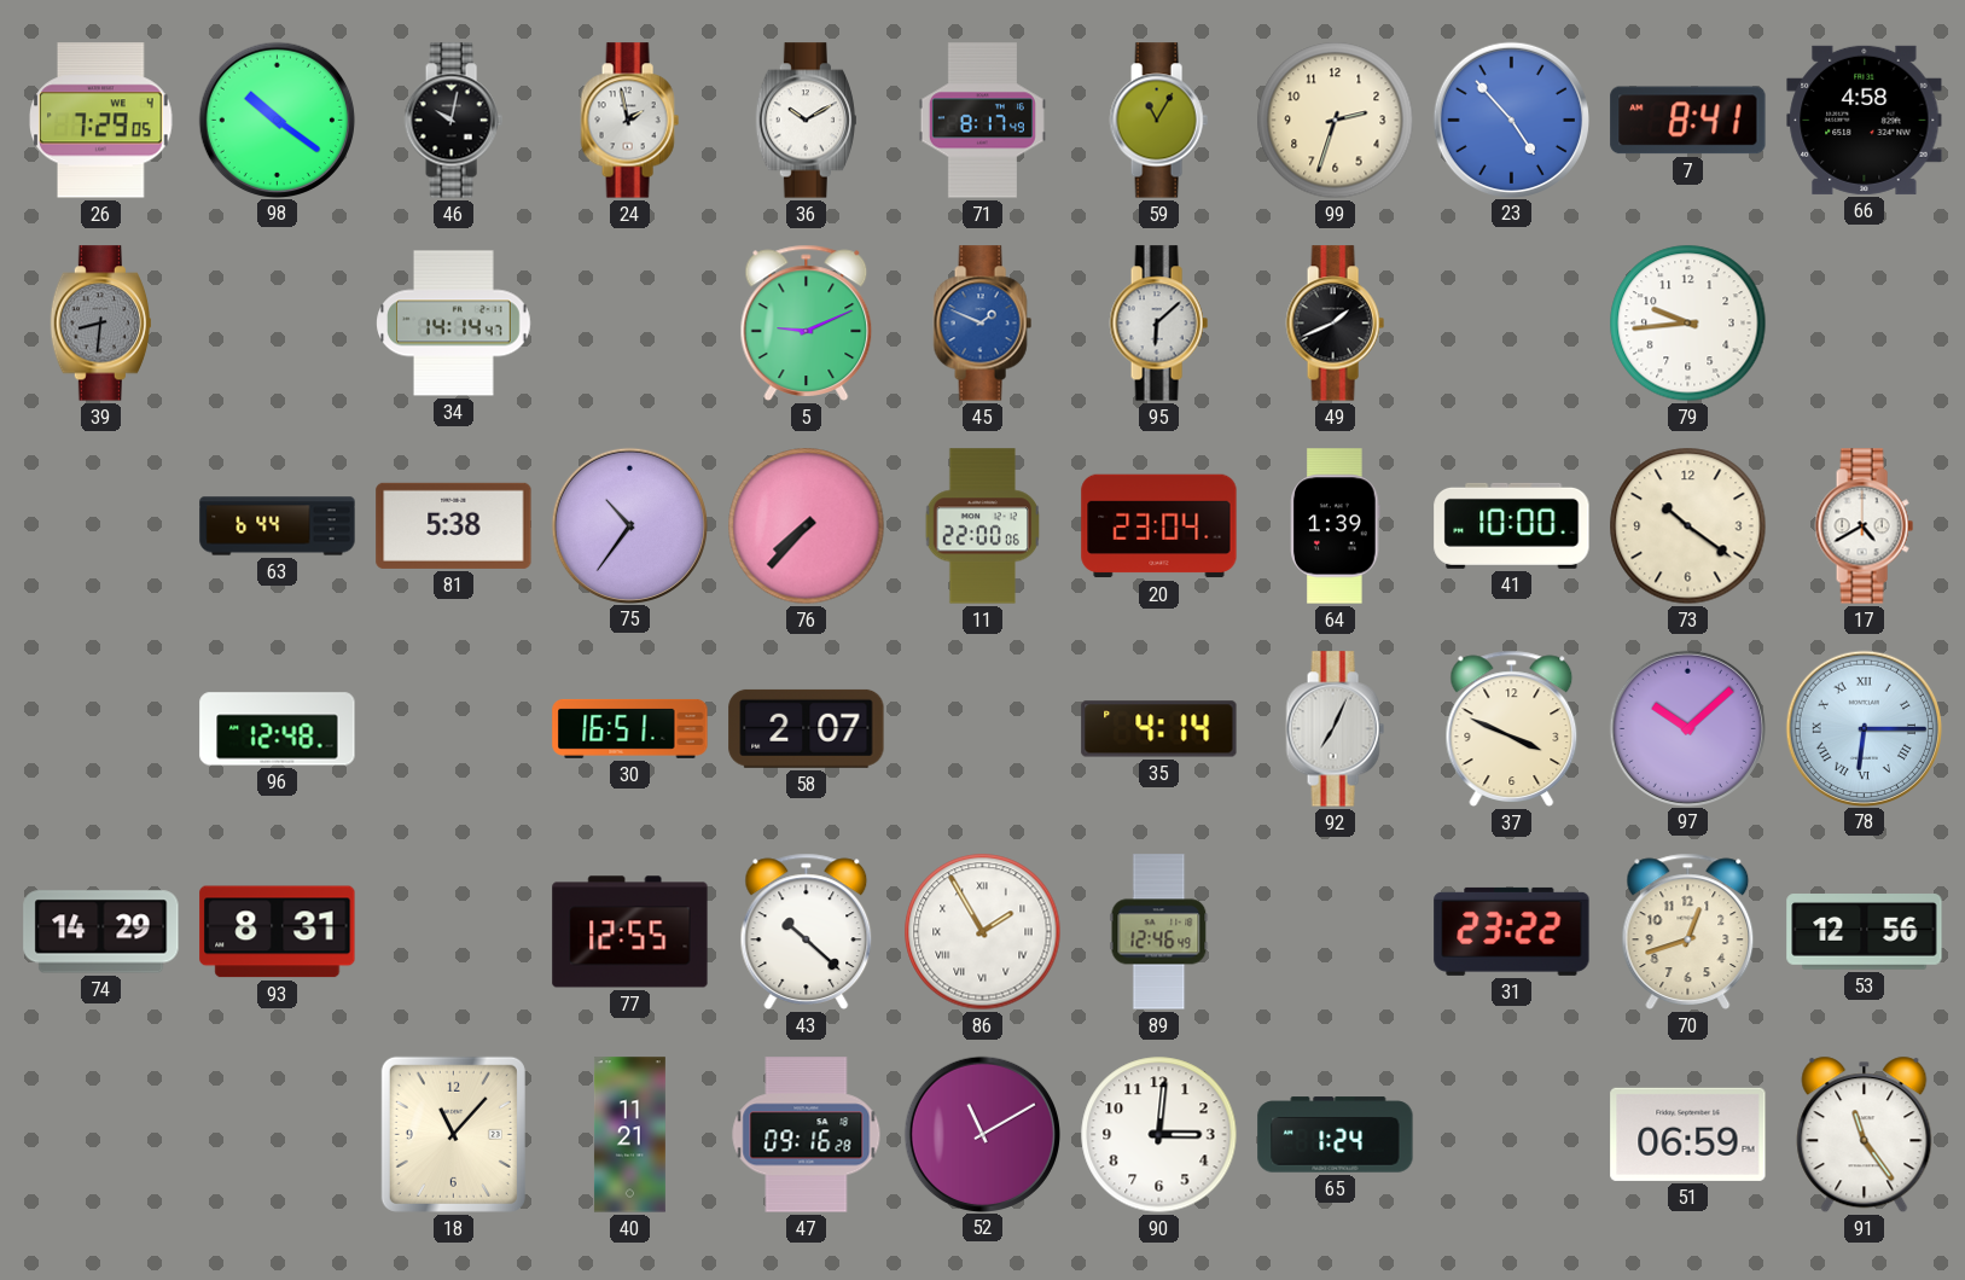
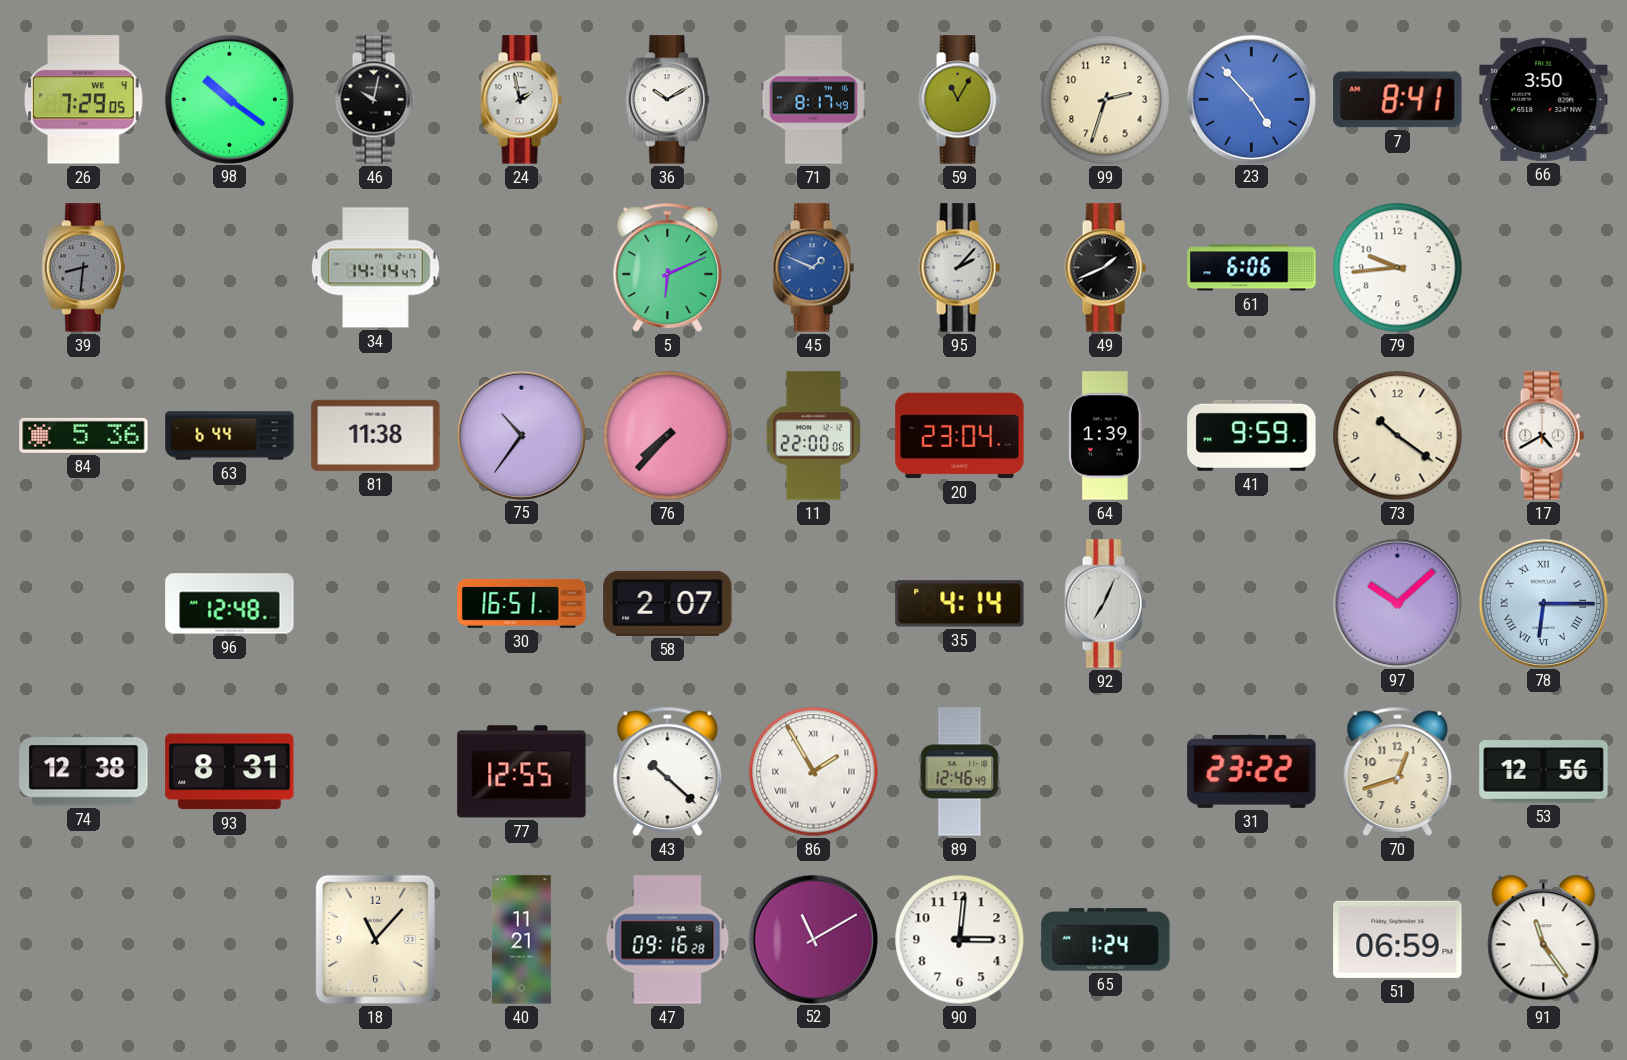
66: 4:58 -> 3:50
5: 9:11 -> 6:11
95: 6:08 -> 2:07
61: none -> 6:06
84: none -> 5:36
81: 5:38 -> 11:38
41: 10:00 -> 9:59
37: 3:49 -> none
74: 14:29 -> 12:38
